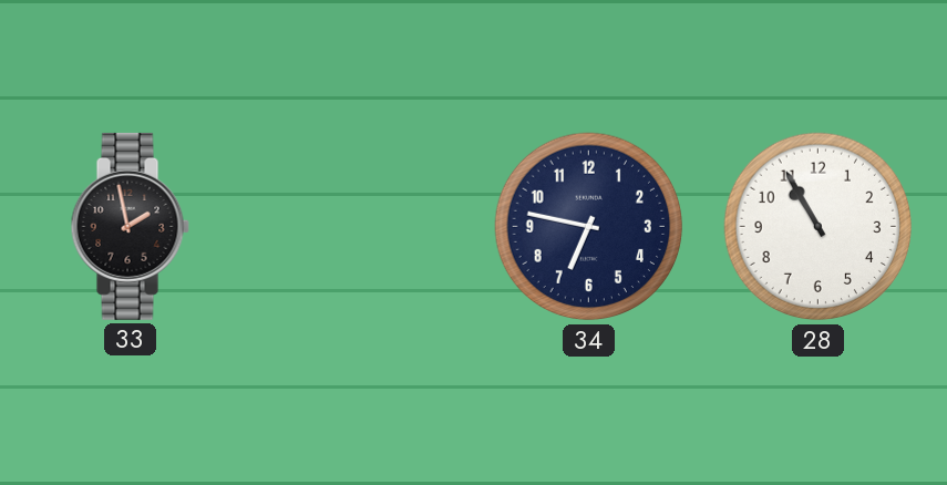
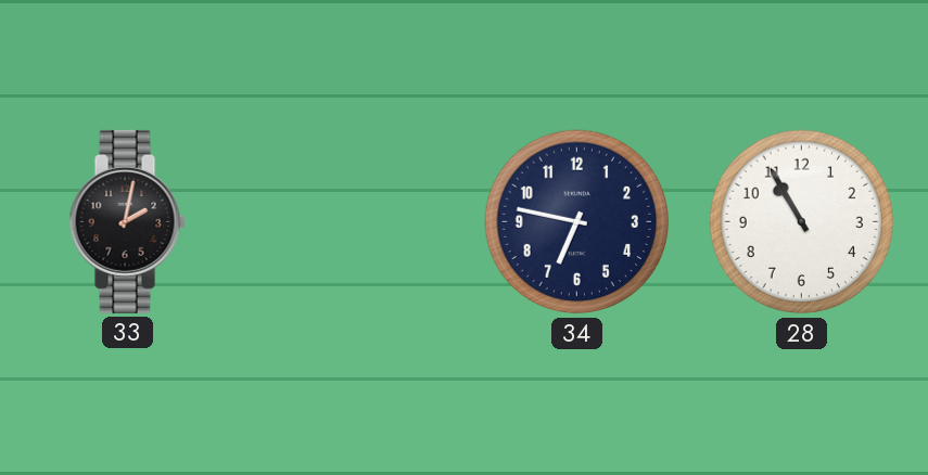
33: 1:58 -> 2:02
